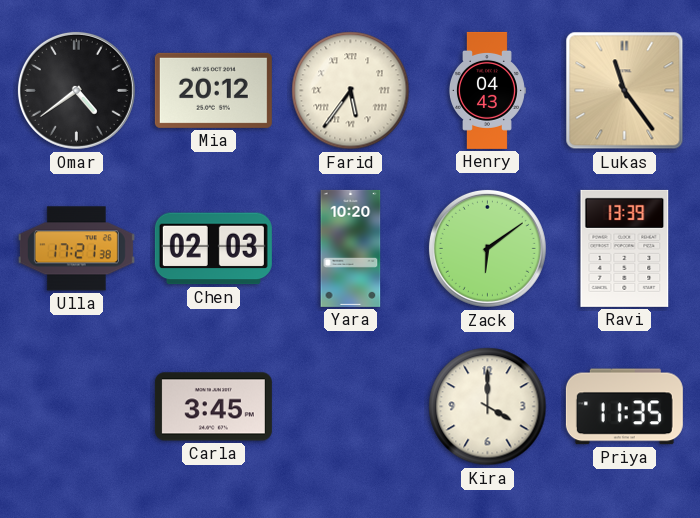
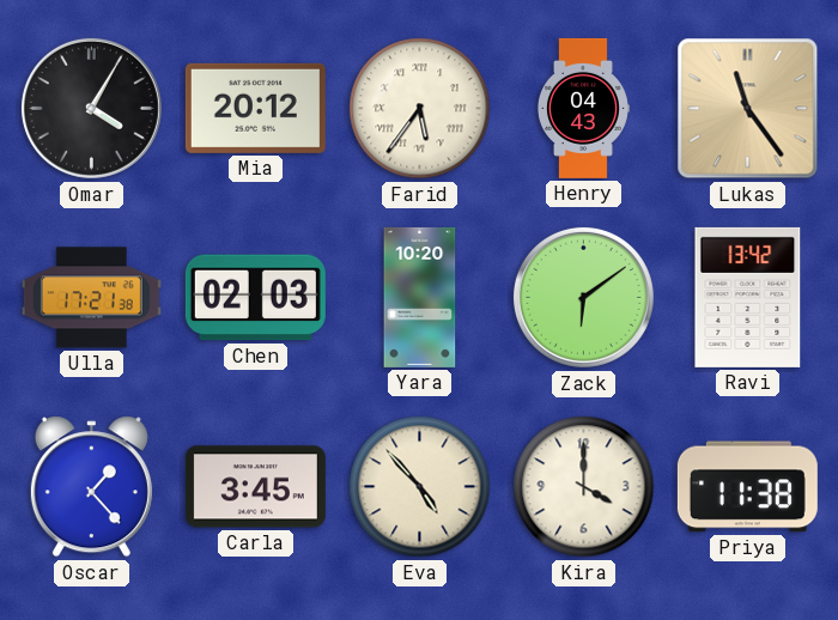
Omar: 4:39 -> 4:05
Ravi: 13:39 -> 13:42
Oscar: none -> 1:23
Eva: none -> 4:53
Priya: 11:35 -> 11:38
